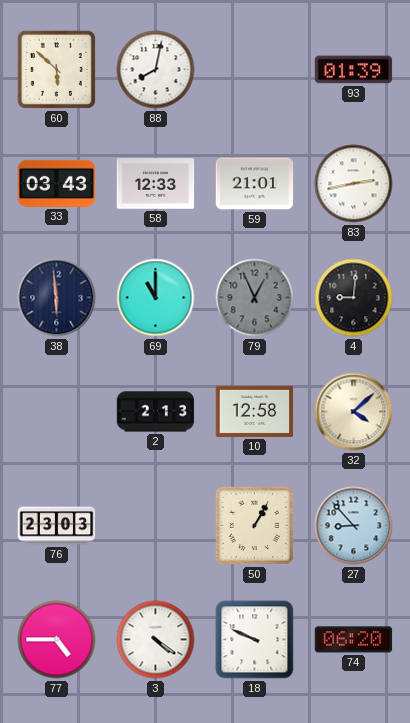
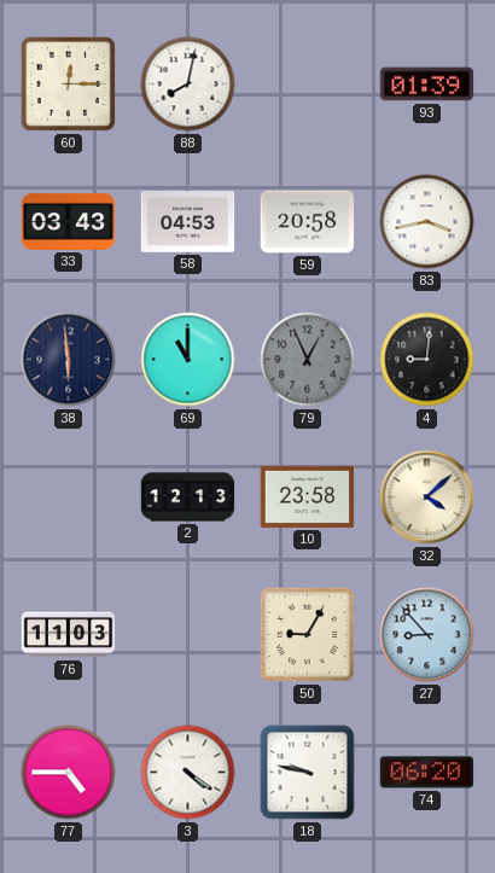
60: 5:52 -> 12:15
58: 12:33 -> 04:53
59: 21:01 -> 20:58
83: 2:43 -> 3:43
2: 2:13 -> 12:13
10: 12:58 -> 23:58
76: 23:03 -> 11:03
50: 1:05 -> 9:05
18: 9:49 -> 9:47
